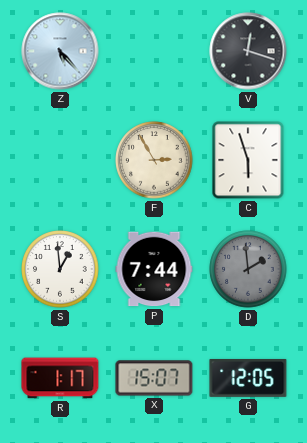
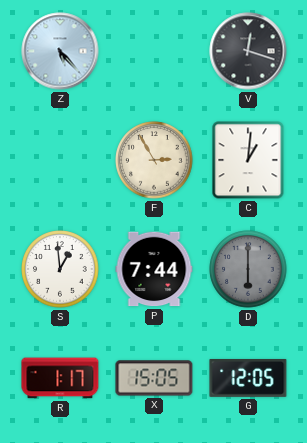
C: 5:57 -> 1:01
D: 1:59 -> 6:00
X: 15:07 -> 15:05
